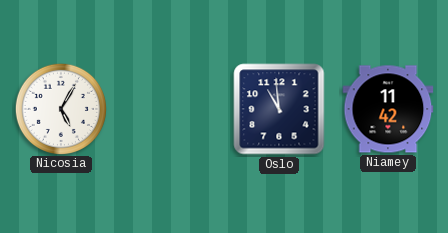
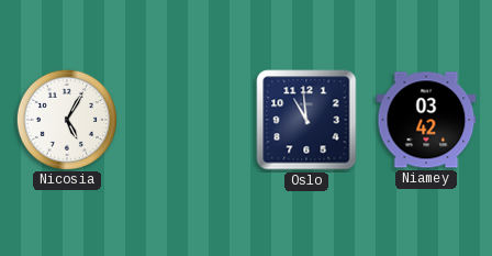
Niamey: 11:42 -> 03:42
